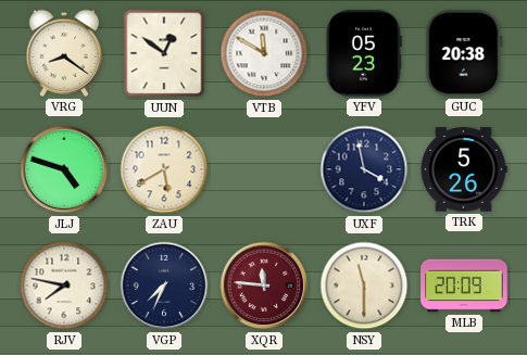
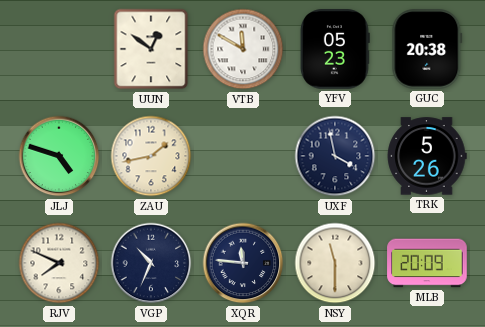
VRG: 8:21 -> none
ZAU: 5:40 -> 1:43
RJV: 7:47 -> 7:49
VGP: 7:34 -> 10:34
XQR dial: burgundy -> navy
